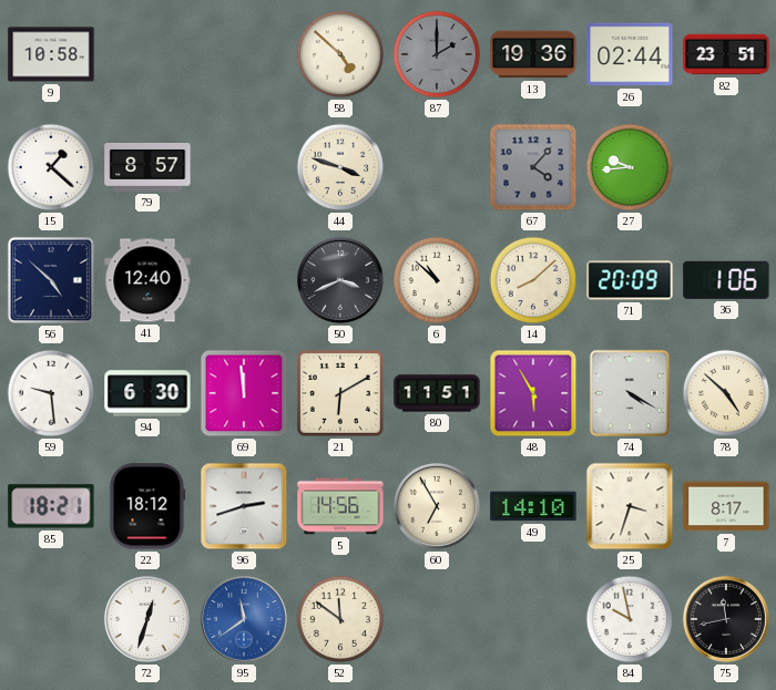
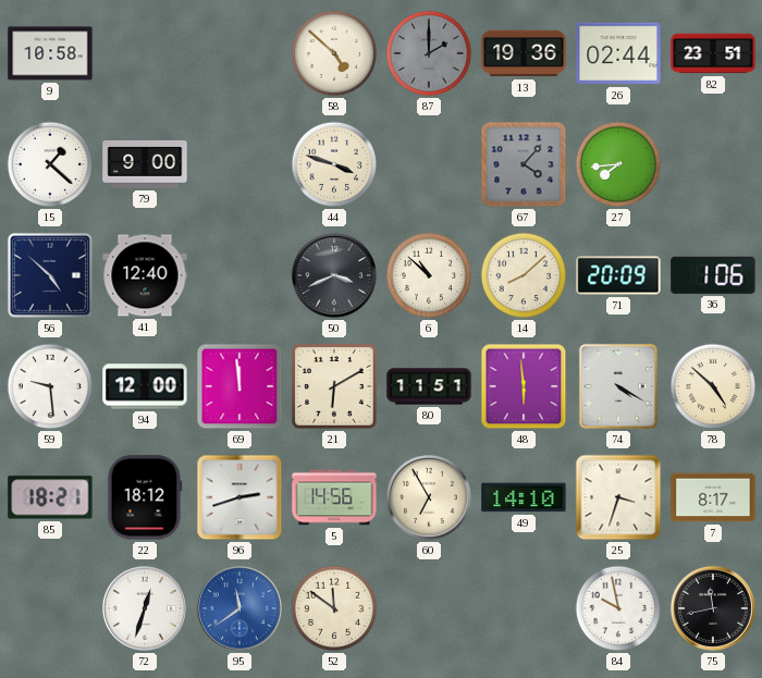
79: 8:57 -> 9:00
27: 9:44 -> 7:44
94: 6:30 -> 12:00
48: 5:55 -> 5:59
